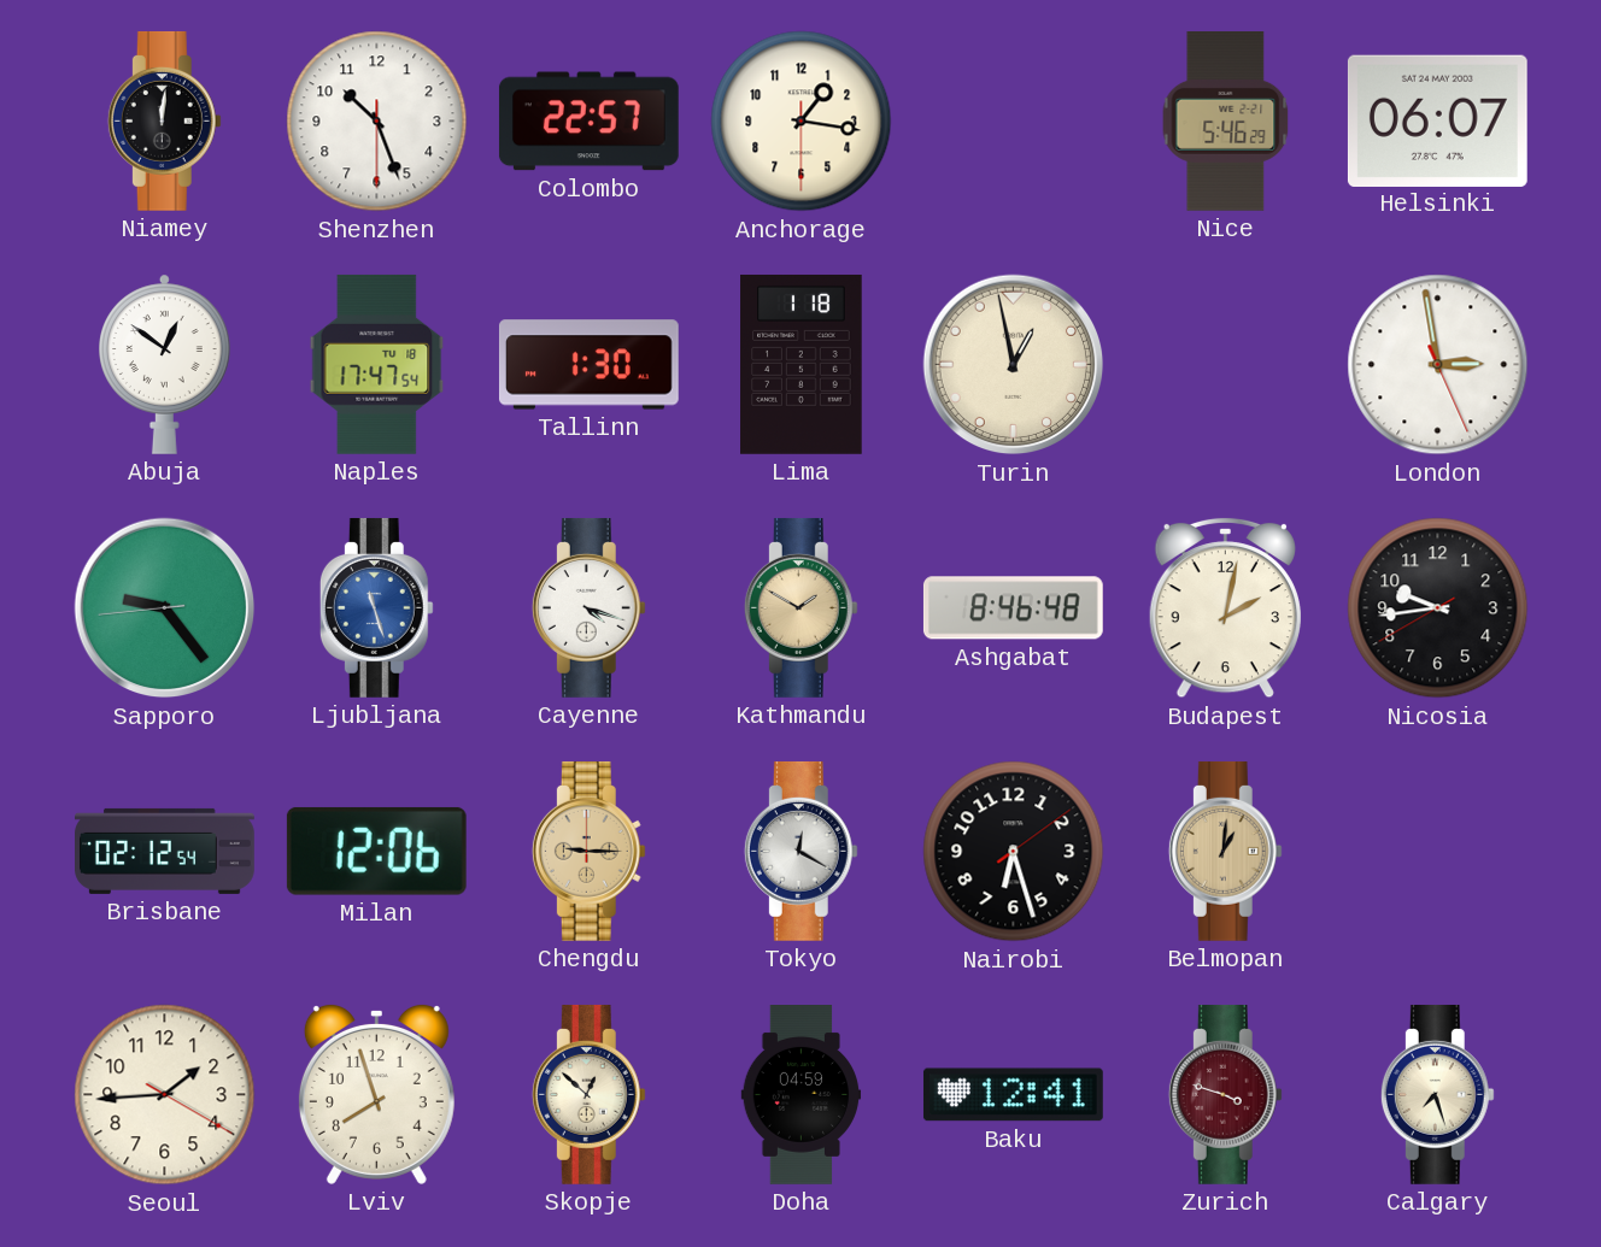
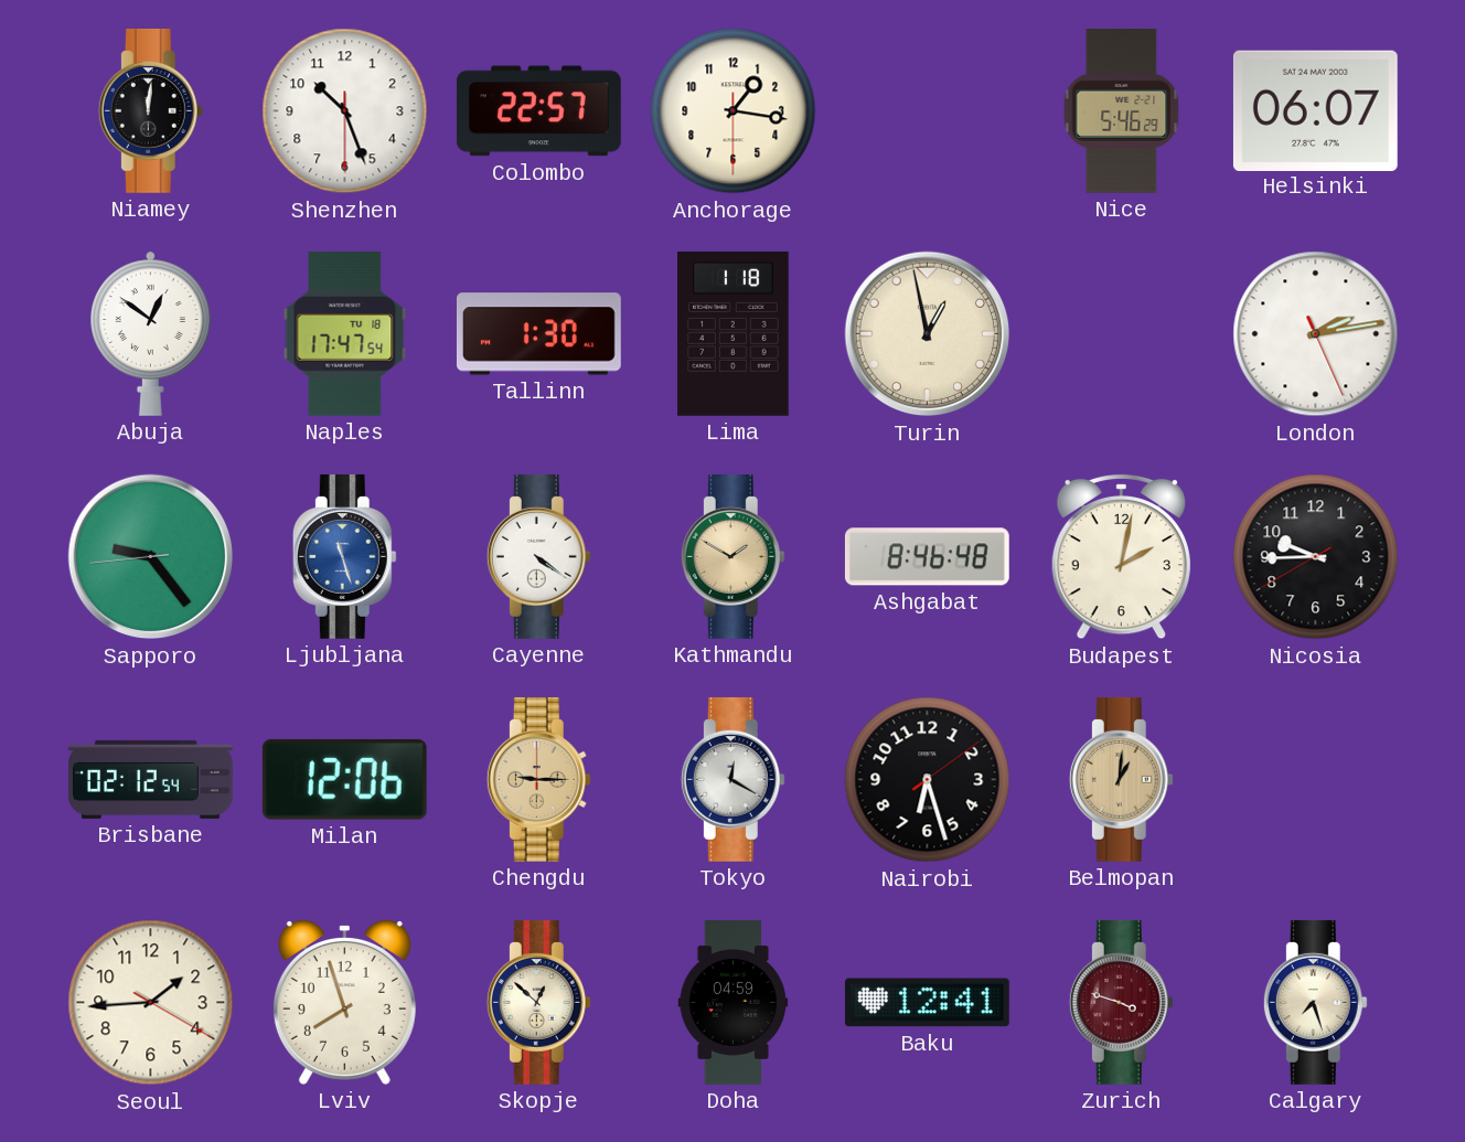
London: 2:58 -> 2:13
Cayenne: 4:18 -> 4:21
Nicosia: 9:43 -> 9:44
